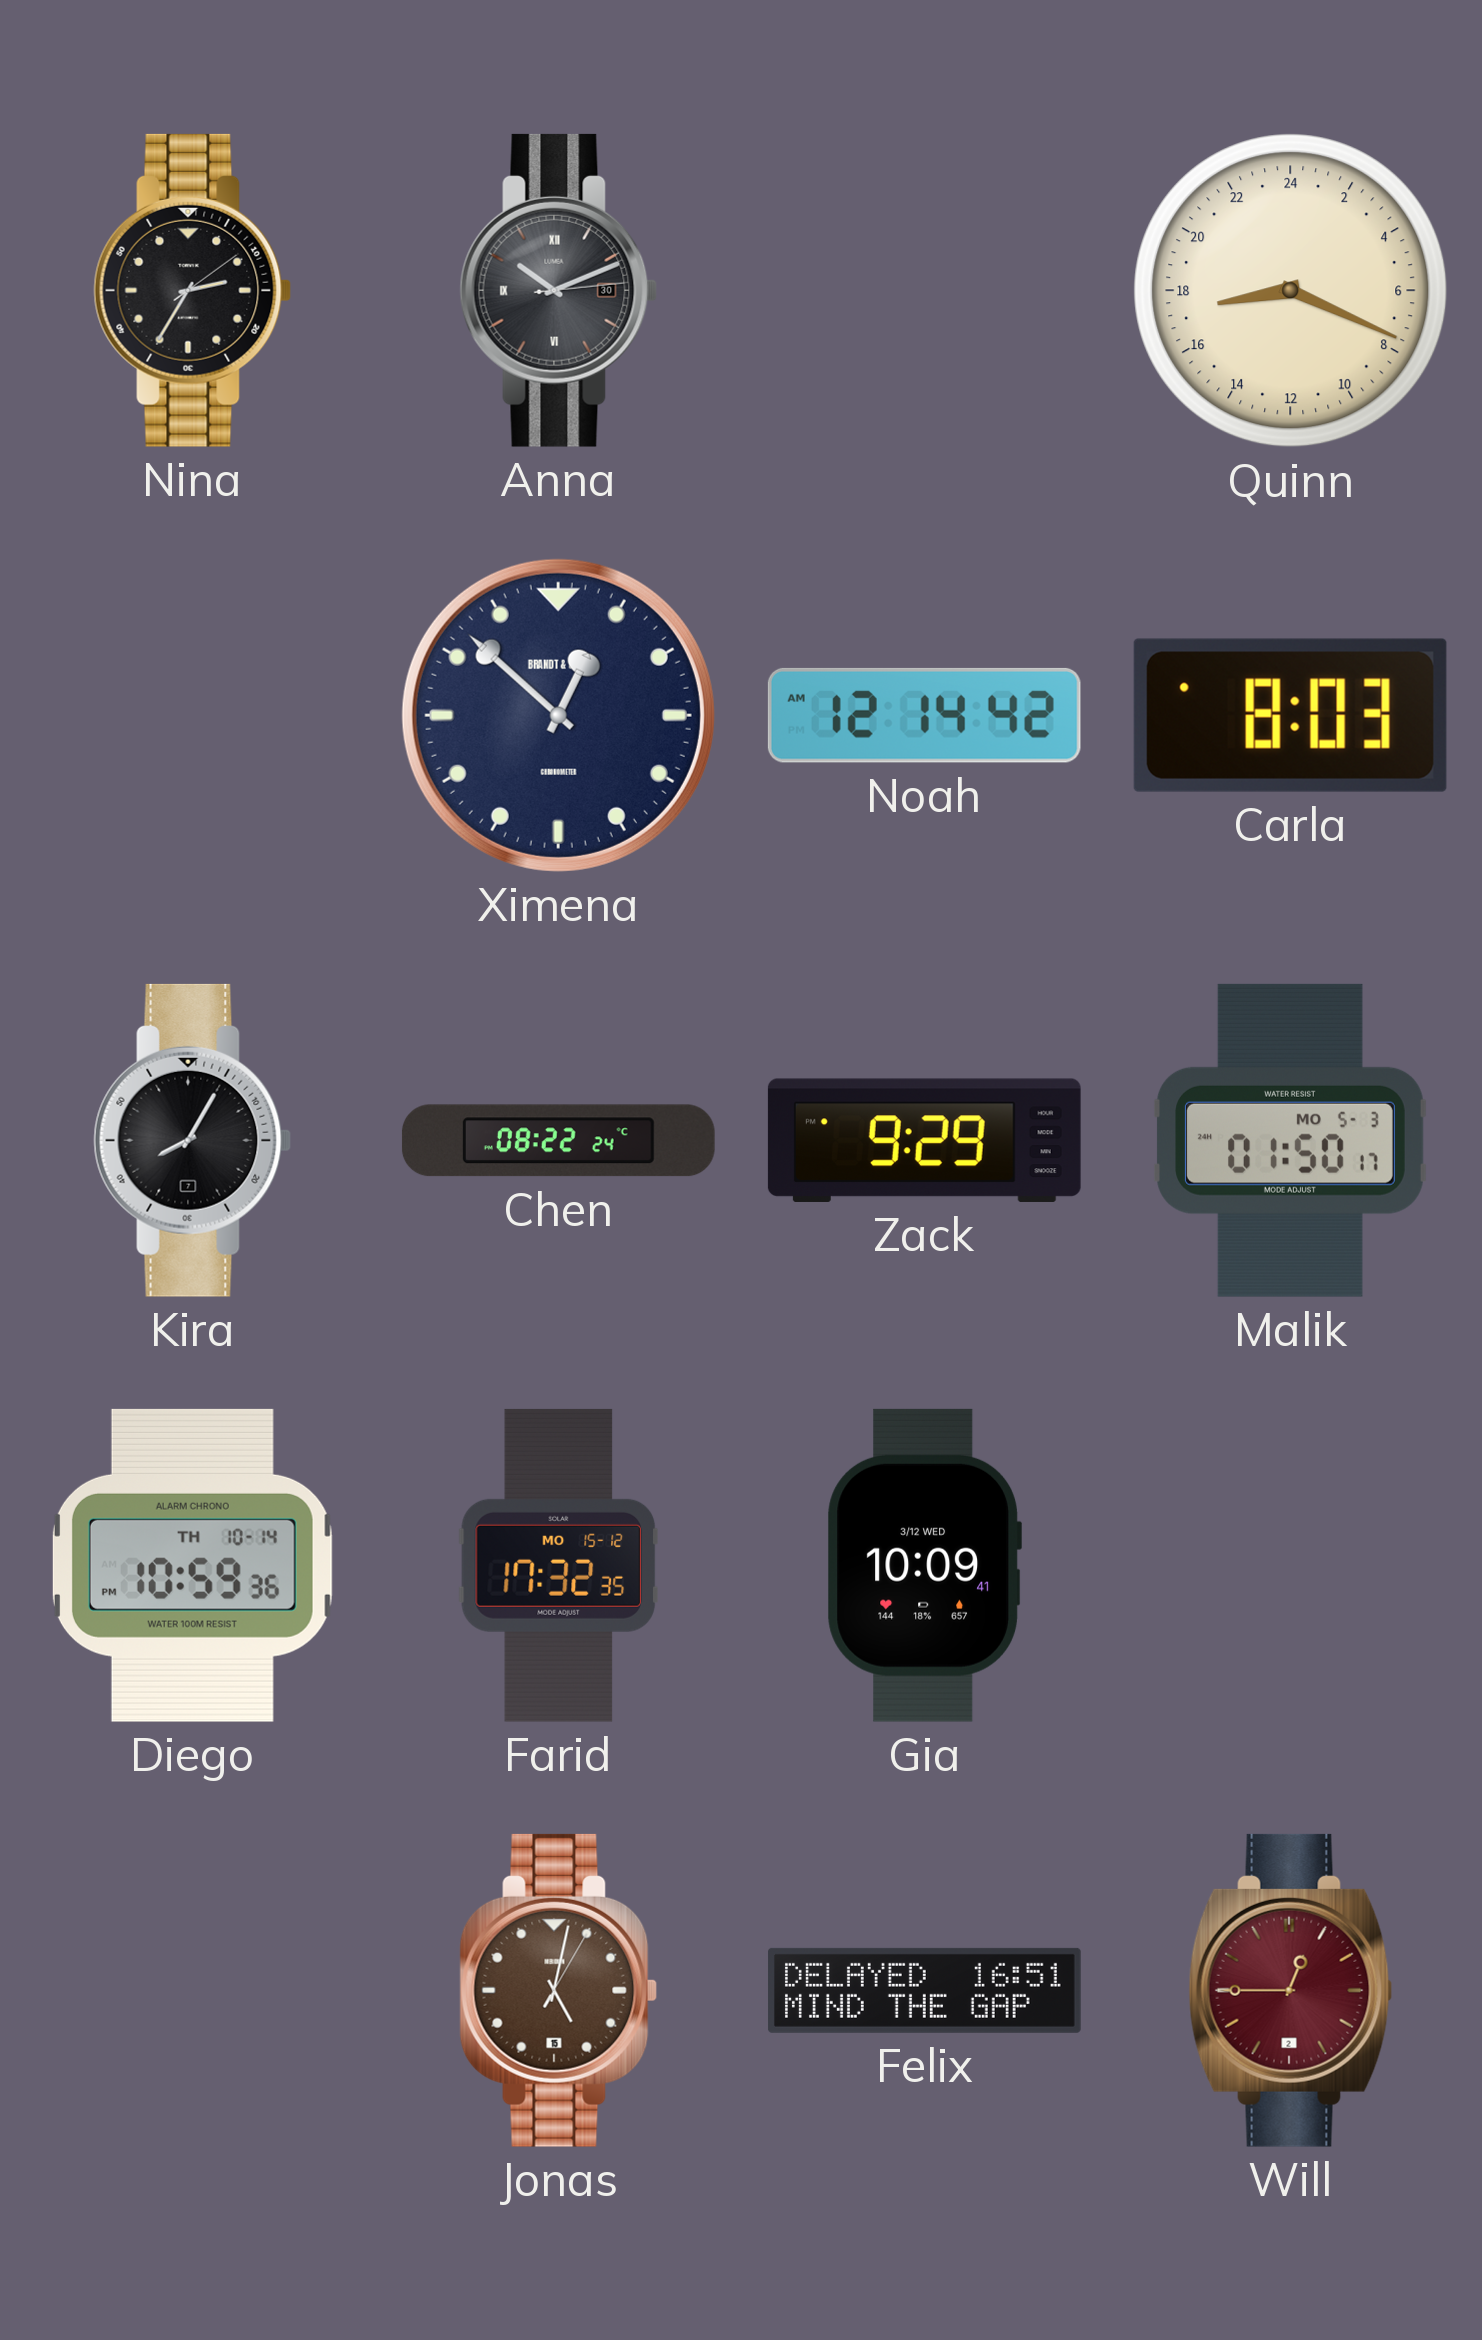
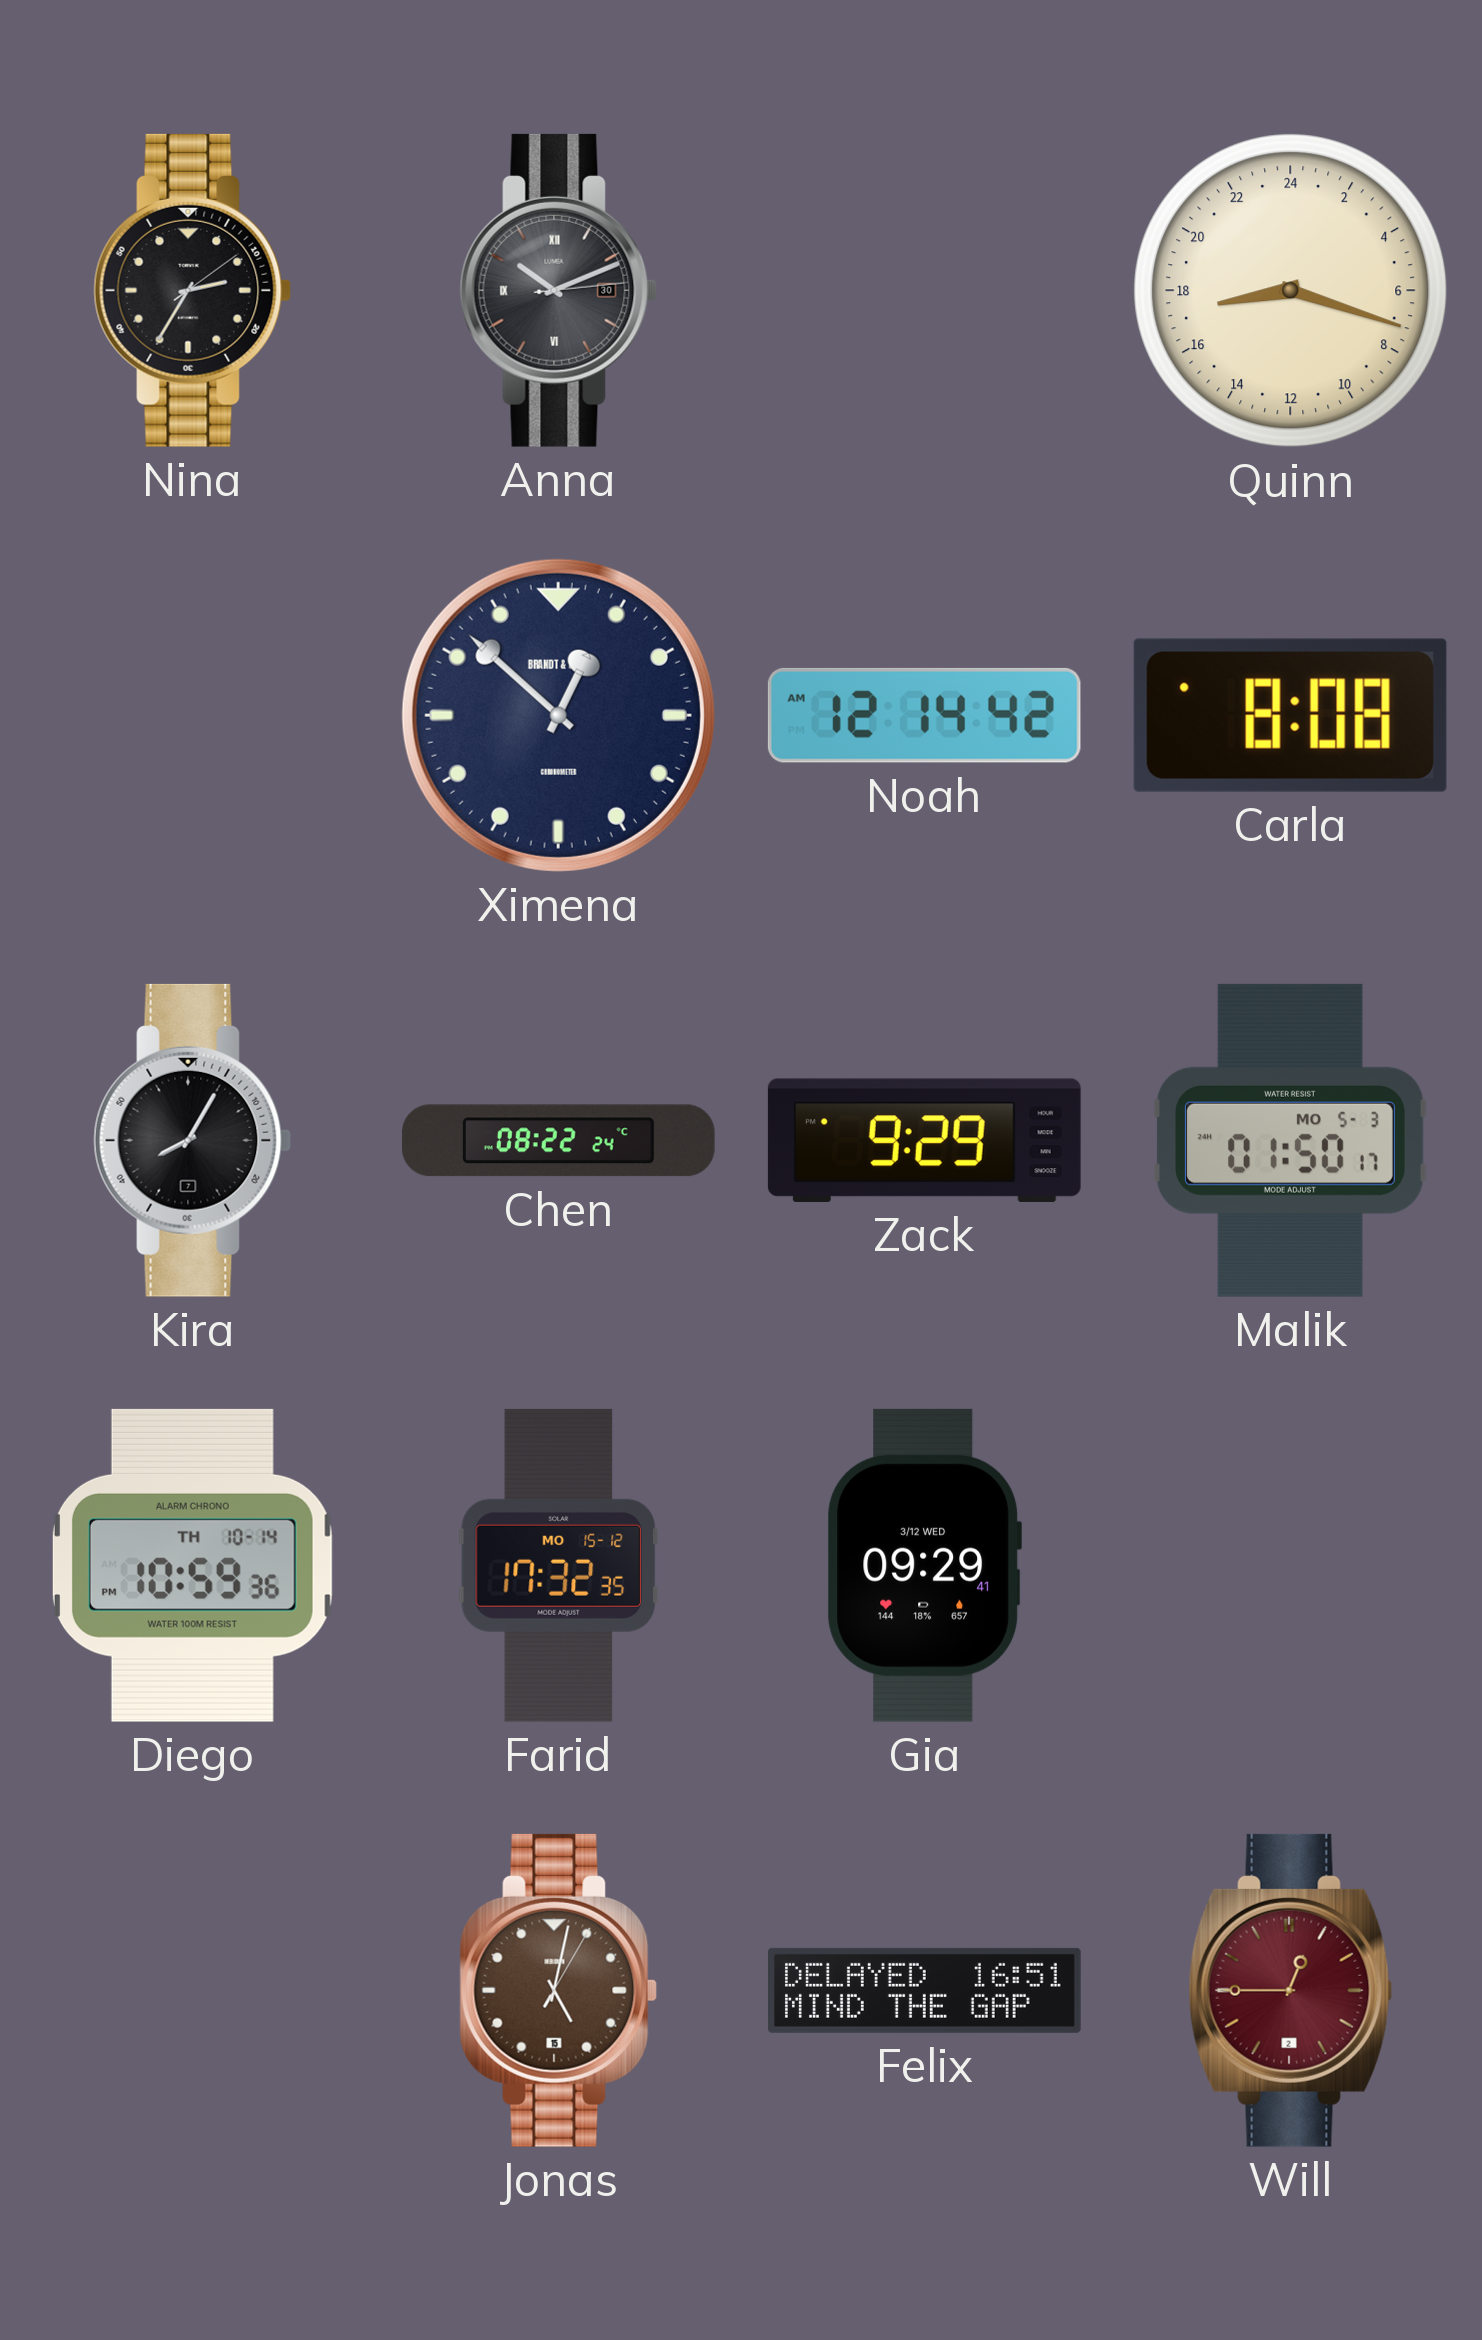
Quinn: 17:19 -> 17:18
Carla: 8:03 -> 8:08
Gia: 10:09 -> 09:29
